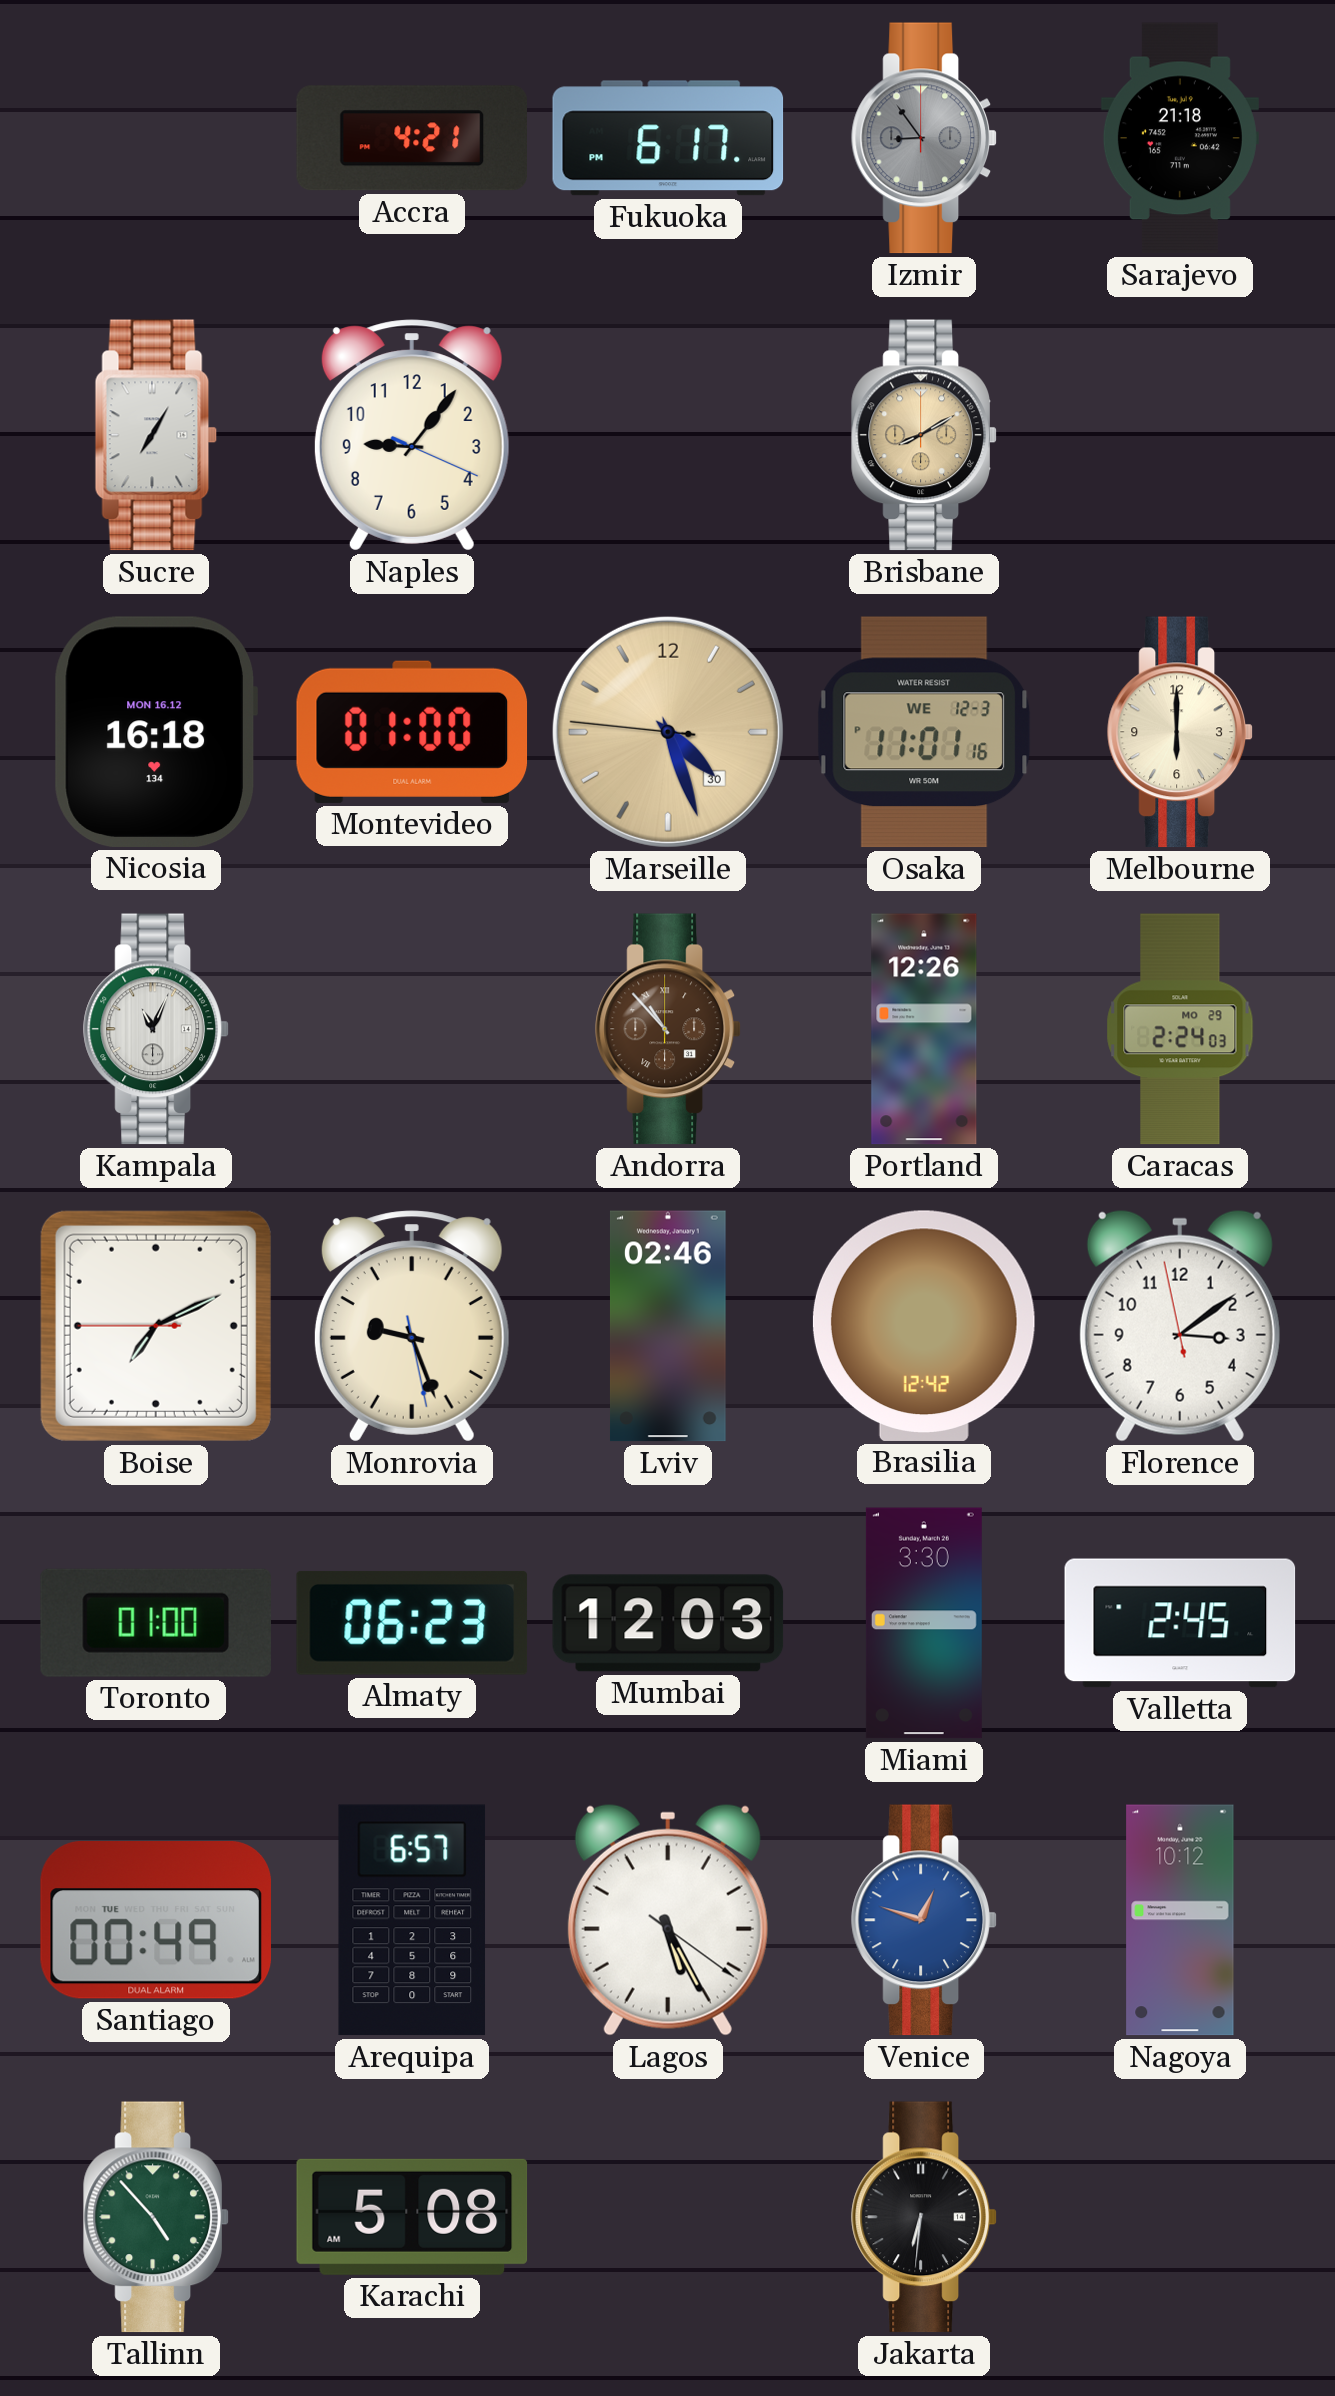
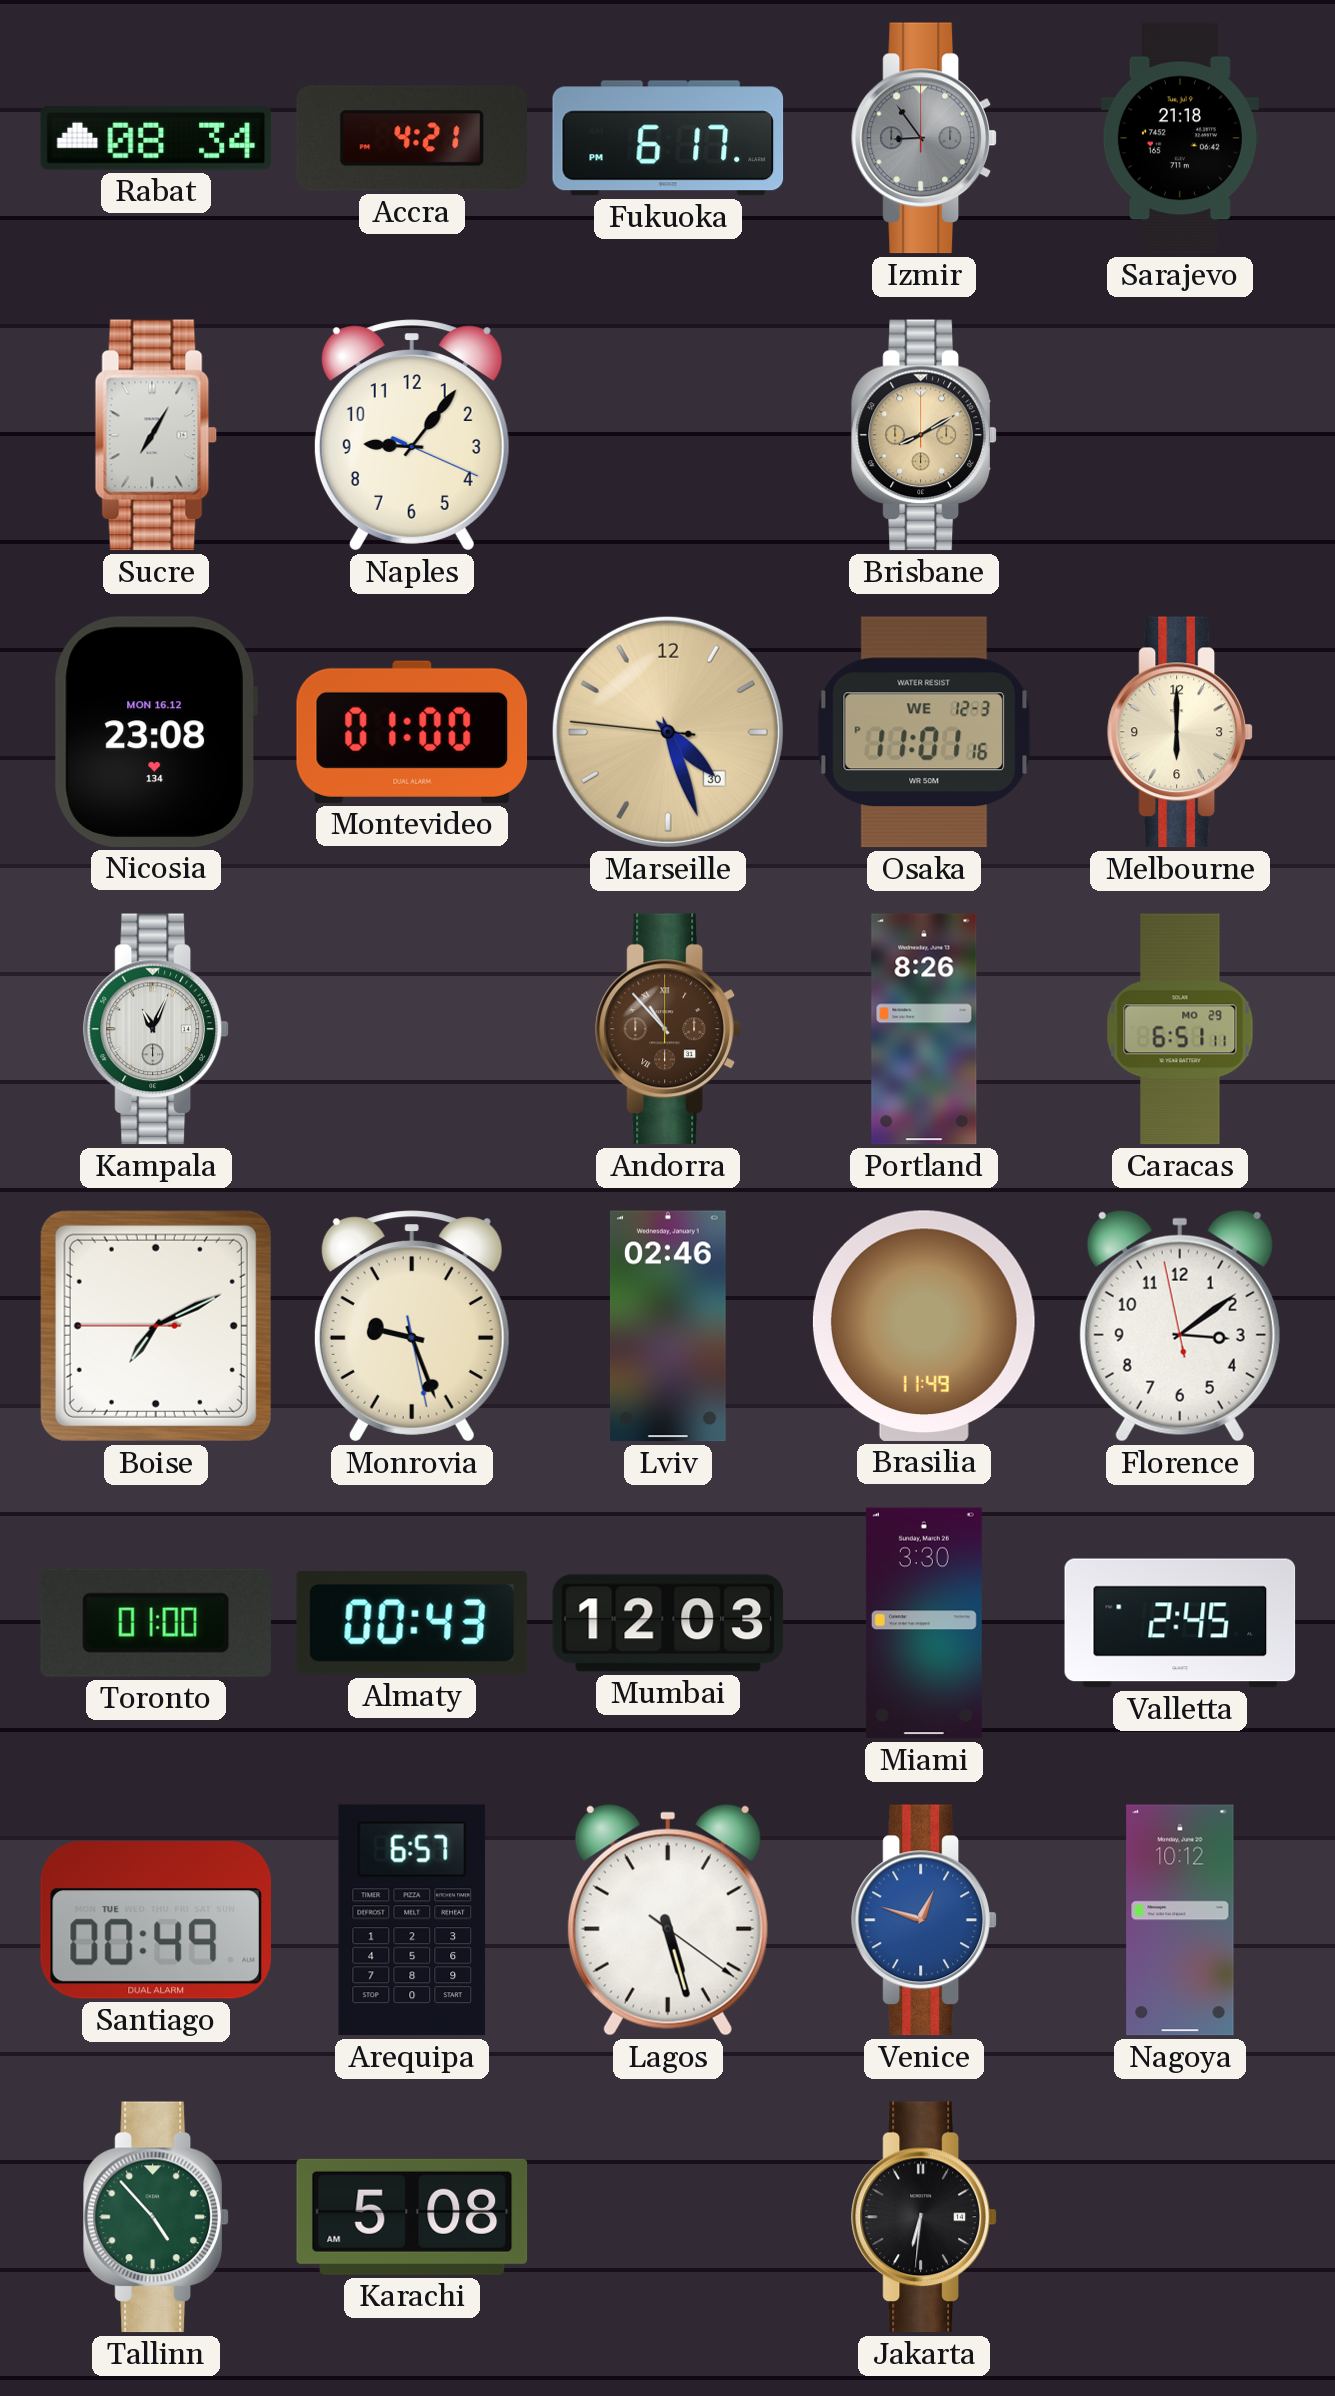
Rabat: none -> 08:34
Nicosia: 16:18 -> 23:08
Portland: 12:26 -> 8:26
Caracas: 2:24 -> 6:51
Brasilia: 12:42 -> 11:49
Almaty: 06:23 -> 00:43
Lagos: 5:25 -> 5:27
